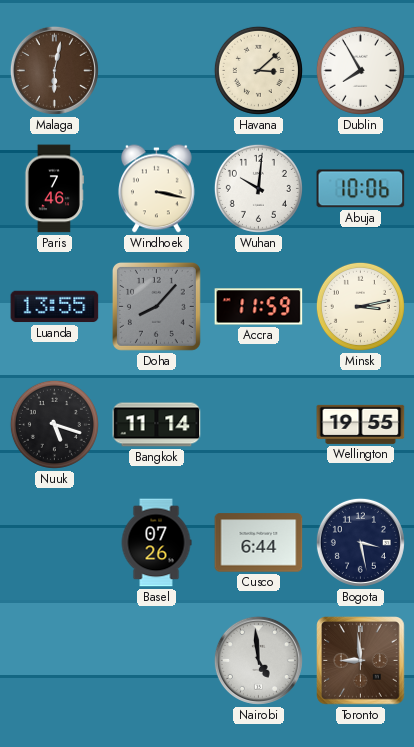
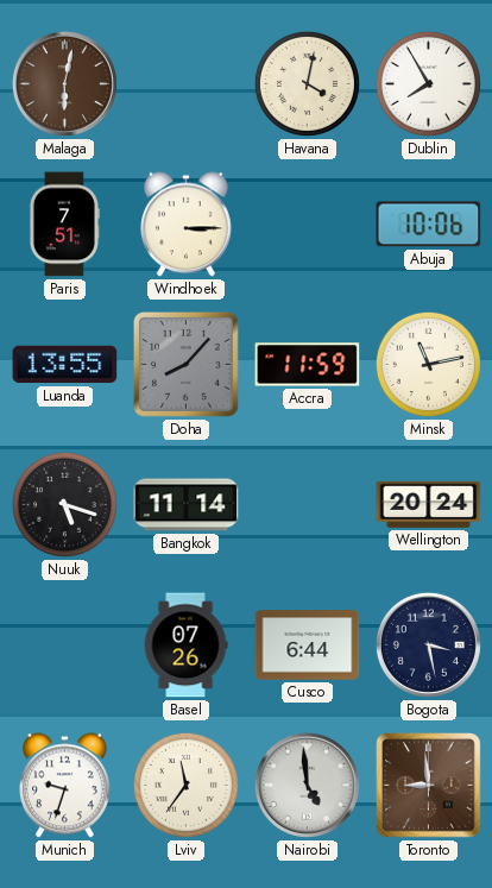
Havana: 3:08 -> 4:02
Paris: 7:46 -> 7:51
Windhoek: 3:17 -> 3:15
Wuhan: 10:01 -> none
Minsk: 3:13 -> 11:13
Wellington: 19:55 -> 20:24
Munich: none -> 9:33
Lviv: none -> 11:36
